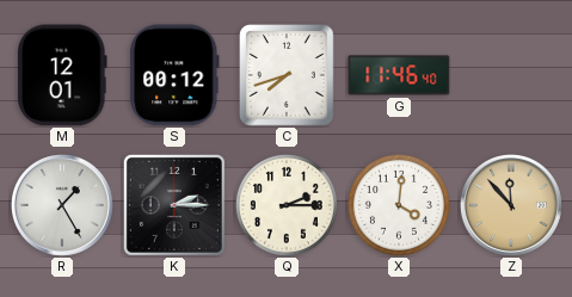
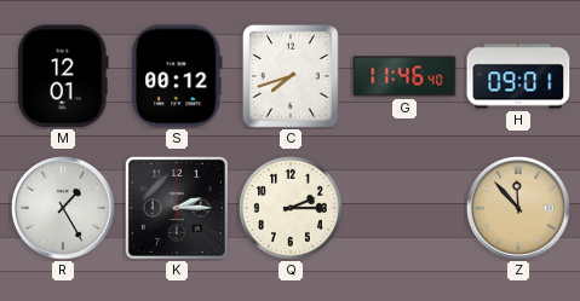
H: none -> 09:01
X: 4:01 -> none
